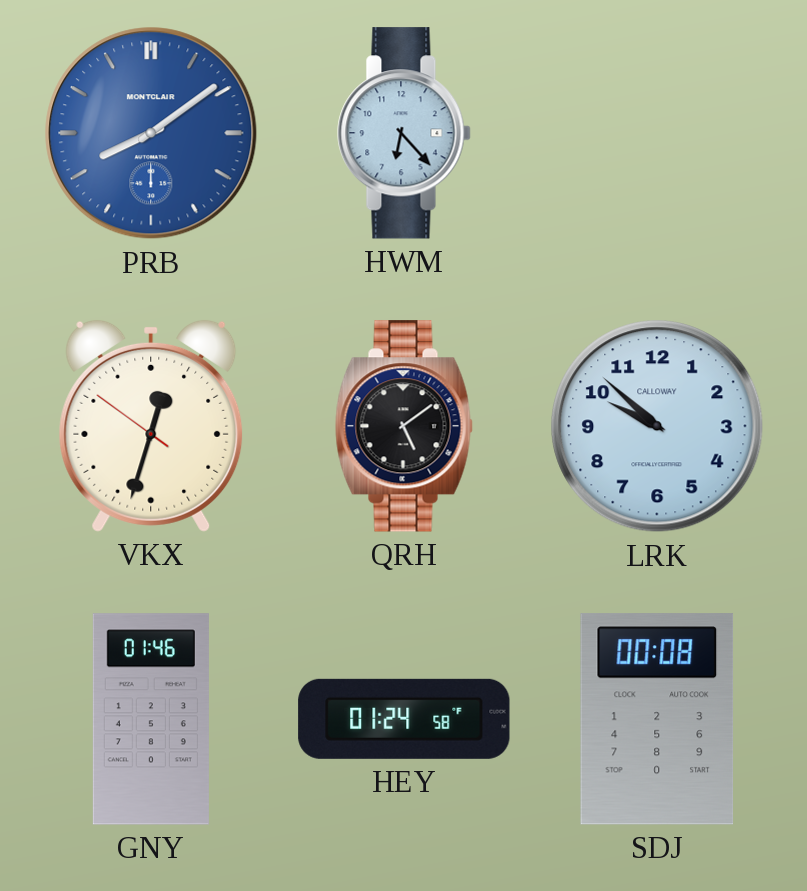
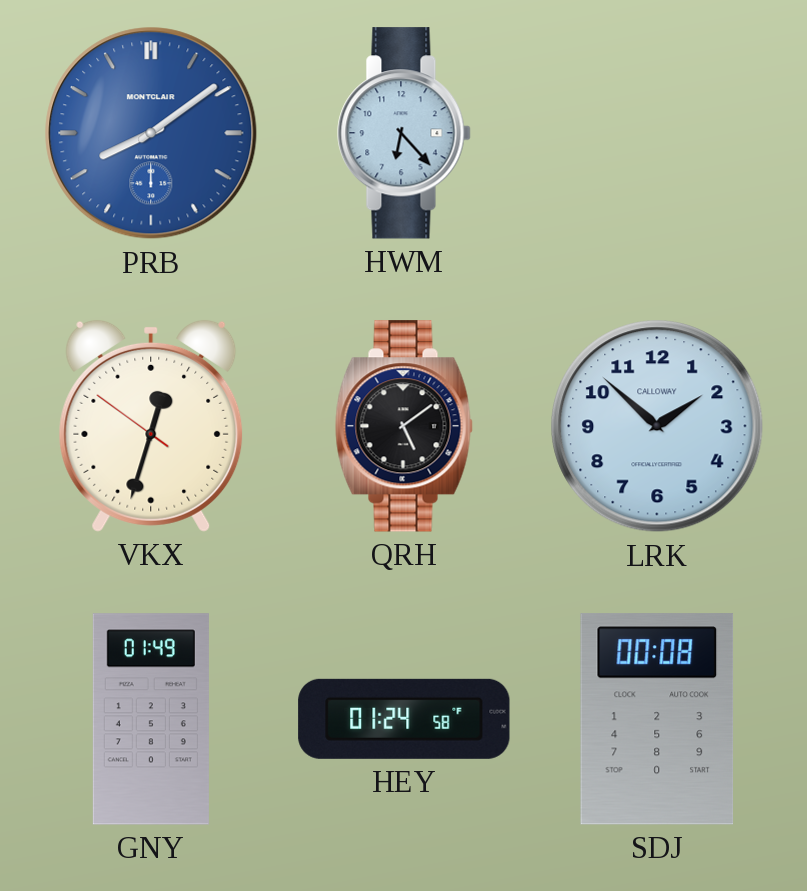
LRK: 9:52 -> 1:52
GNY: 01:46 -> 01:49
